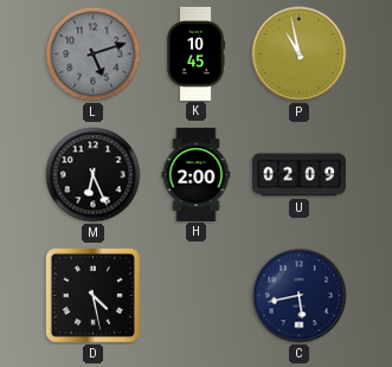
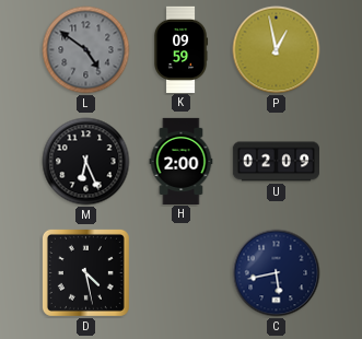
L: 5:12 -> 4:51
K: 10:45 -> 09:59
P: 10:58 -> 12:58
